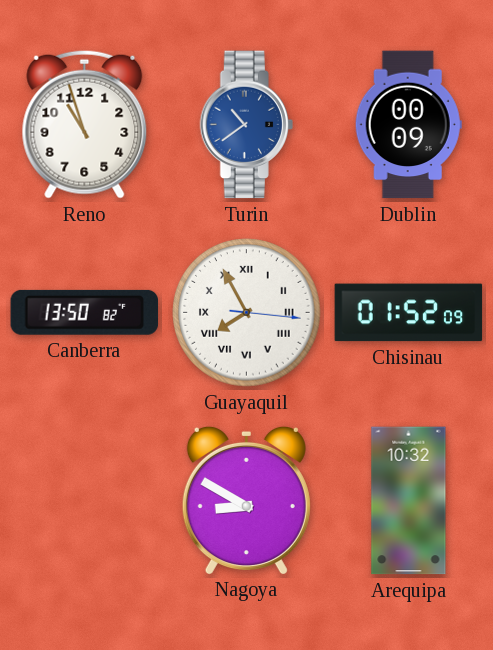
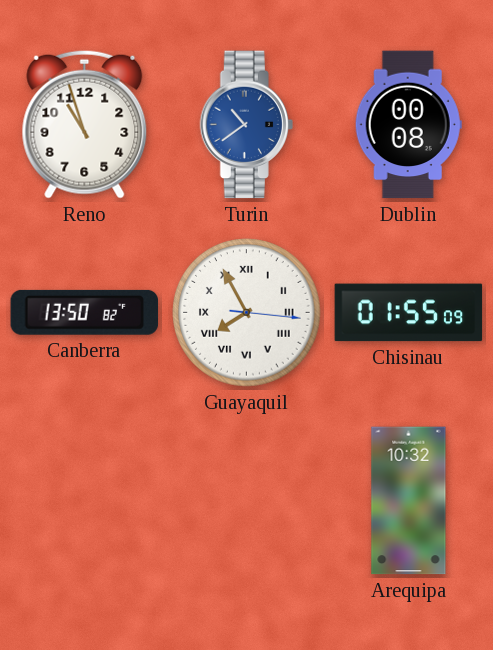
Dublin: 00:09 -> 00:08
Chisinau: 01:52 -> 01:55
Nagoya: 8:50 -> none
